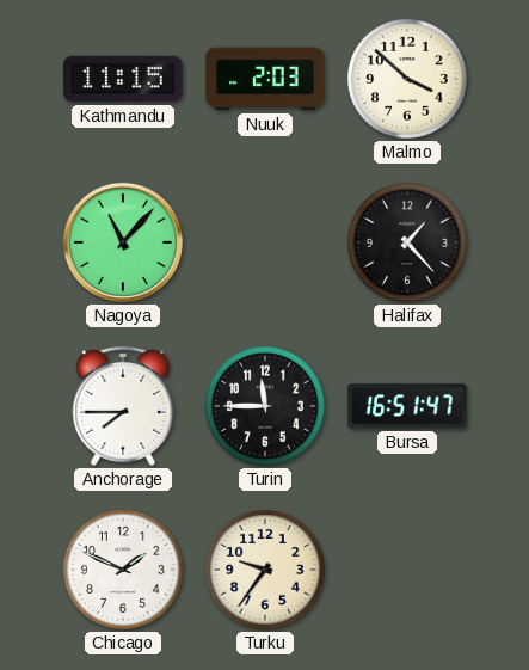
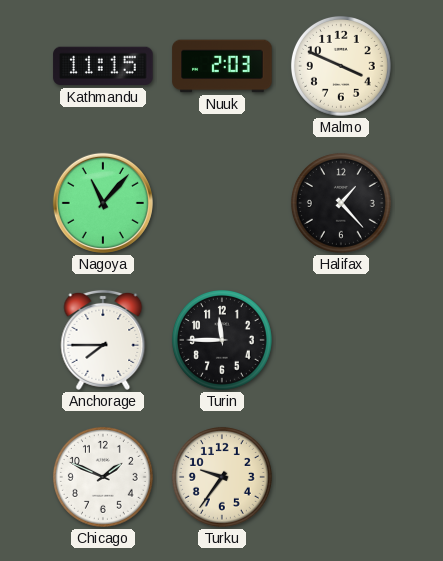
Malmo: 3:52 -> 3:49
Bursa: 16:51 -> none
